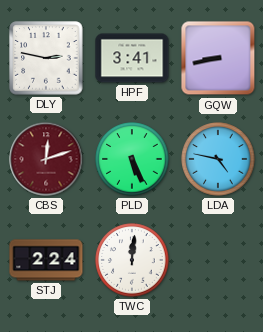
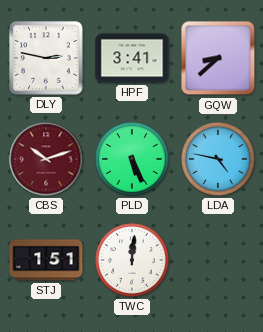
GQW: 8:43 -> 8:38
CBS: 12:12 -> 10:12
STJ: 2:24 -> 1:51
